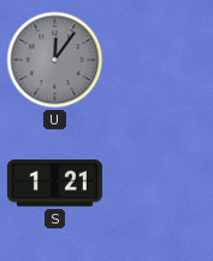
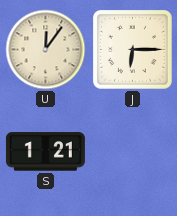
U dial: grey -> cream
J: none -> 6:15
